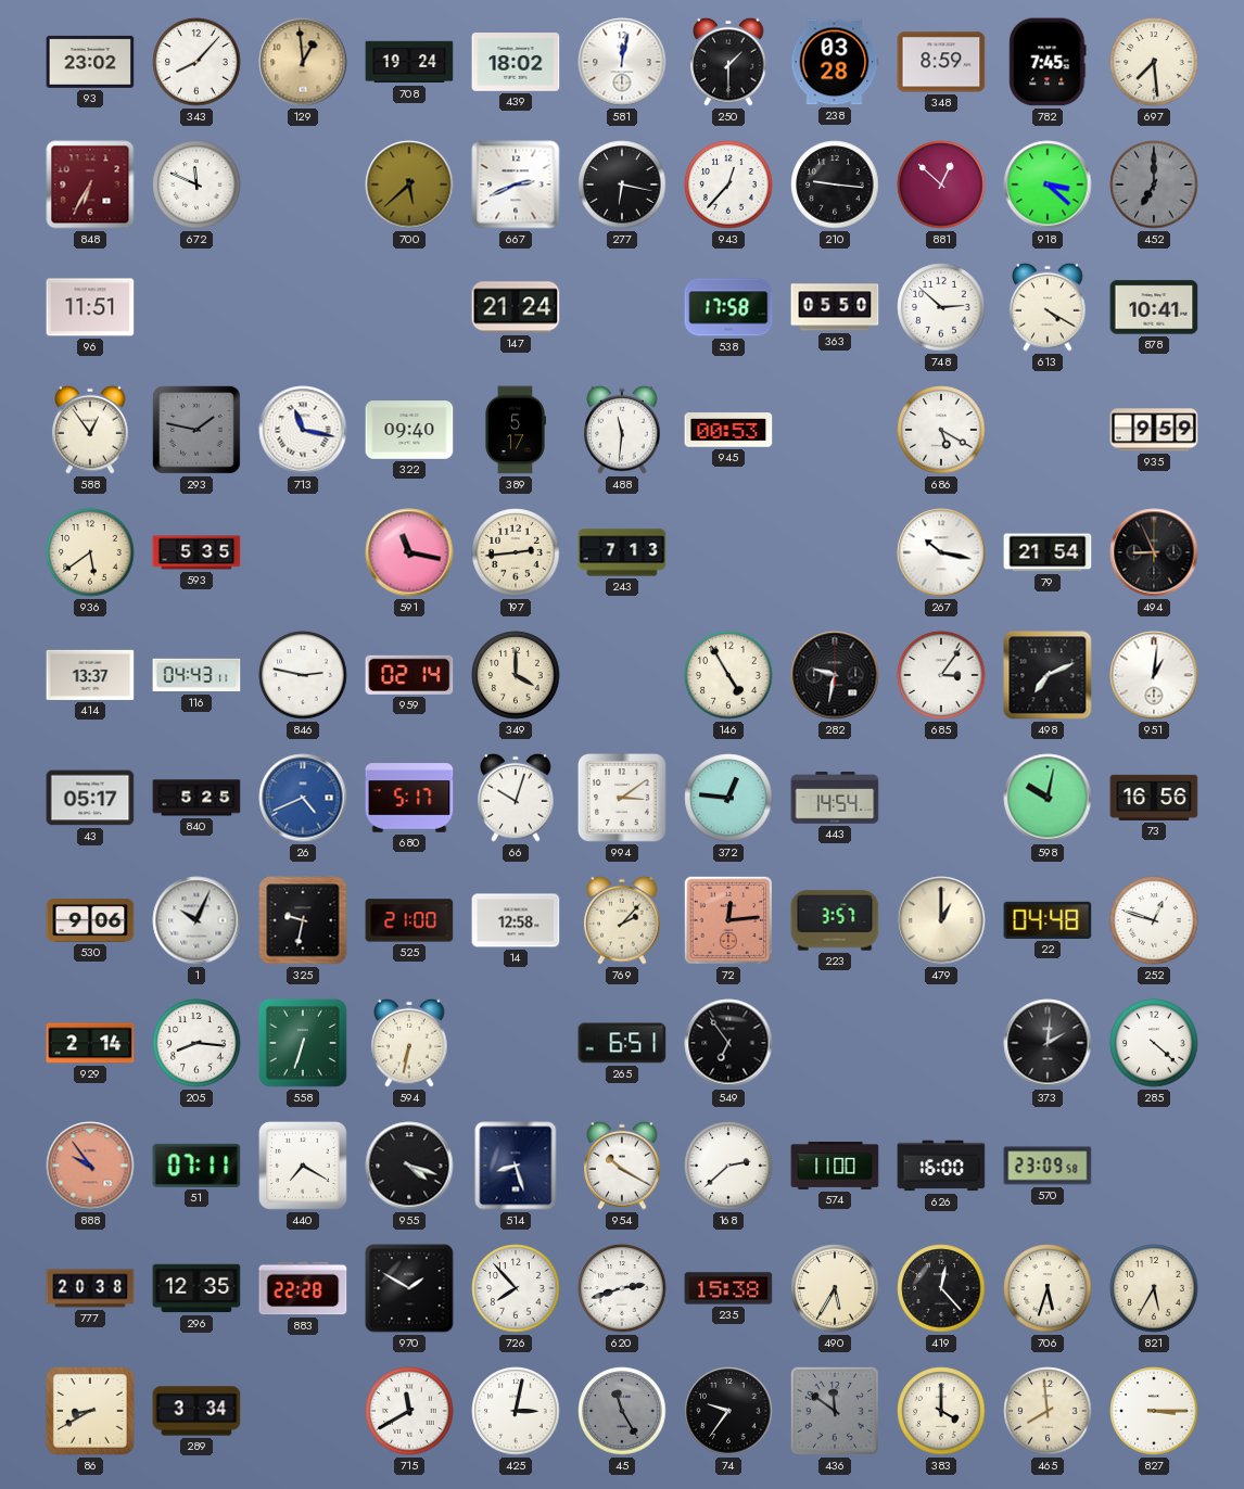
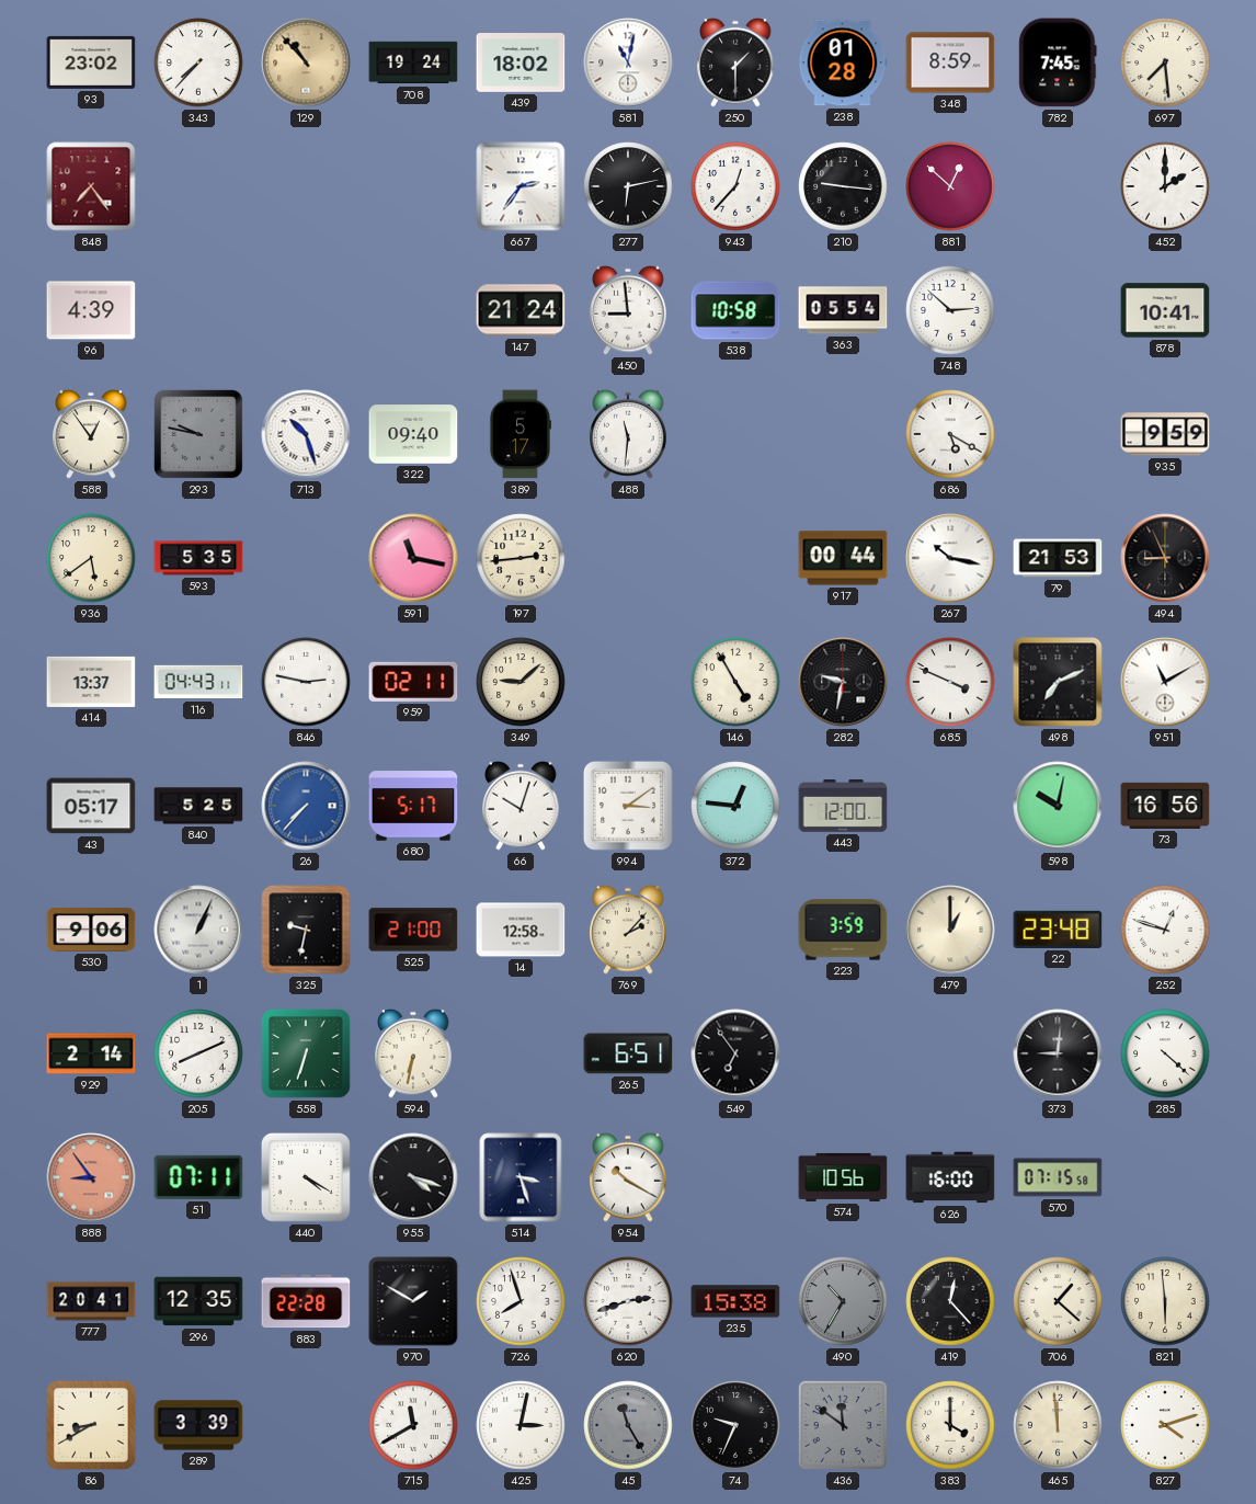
343: 8:07 -> 7:37
129: 12:59 -> 10:53
581: 12:02 -> 11:02
238: 03:28 -> 01:28
848: 6:35 -> 7:24
672: 11:49 -> none
700: 5:38 -> none
667: 2:41 -> 2:36
277: 6:17 -> 6:13
918: 3:22 -> none
452: 7:00 -> 2:00
452 dial: grey -> white
96: 11:51 -> 4:39
450: none -> 8:59
538: 17:58 -> 10:58
363: 05:50 -> 05:54
613: 4:20 -> none
293: 1:47 -> 9:47
713: 11:17 -> 10:27
945: 00:53 -> none
243: 7:13 -> none
917: none -> 00:44
79: 21:54 -> 21:53
959: 02:14 -> 02:11
349: 4:00 -> 9:08
685: 3:06 -> 3:49
951: 1:01 -> 11:10
26: 4:41 -> 7:37
443: 14:54 -> 12:00
1: 10:04 -> 1:04
72: 12:14 -> none
223: 3:57 -> 3:59
22: 04:48 -> 23:48
205: 8:16 -> 8:11
373: 2:01 -> 9:01
888: 9:54 -> 8:54
440: 7:20 -> 4:20
514: 8:27 -> 3:27
168: 2:38 -> none
574: 11:00 -> 10:56
570: 23:09 -> 07:15
777: 20:38 -> 20:41
726: 7:53 -> 7:57
490: 5:35 -> 10:35
490 dial: cream -> grey
706: 5:33 -> 1:22
821: 5:35 -> 5:59
289: 3:34 -> 3:39
74: 9:36 -> 9:34
465: 7:59 -> 11:59
827: 3:15 -> 4:12
